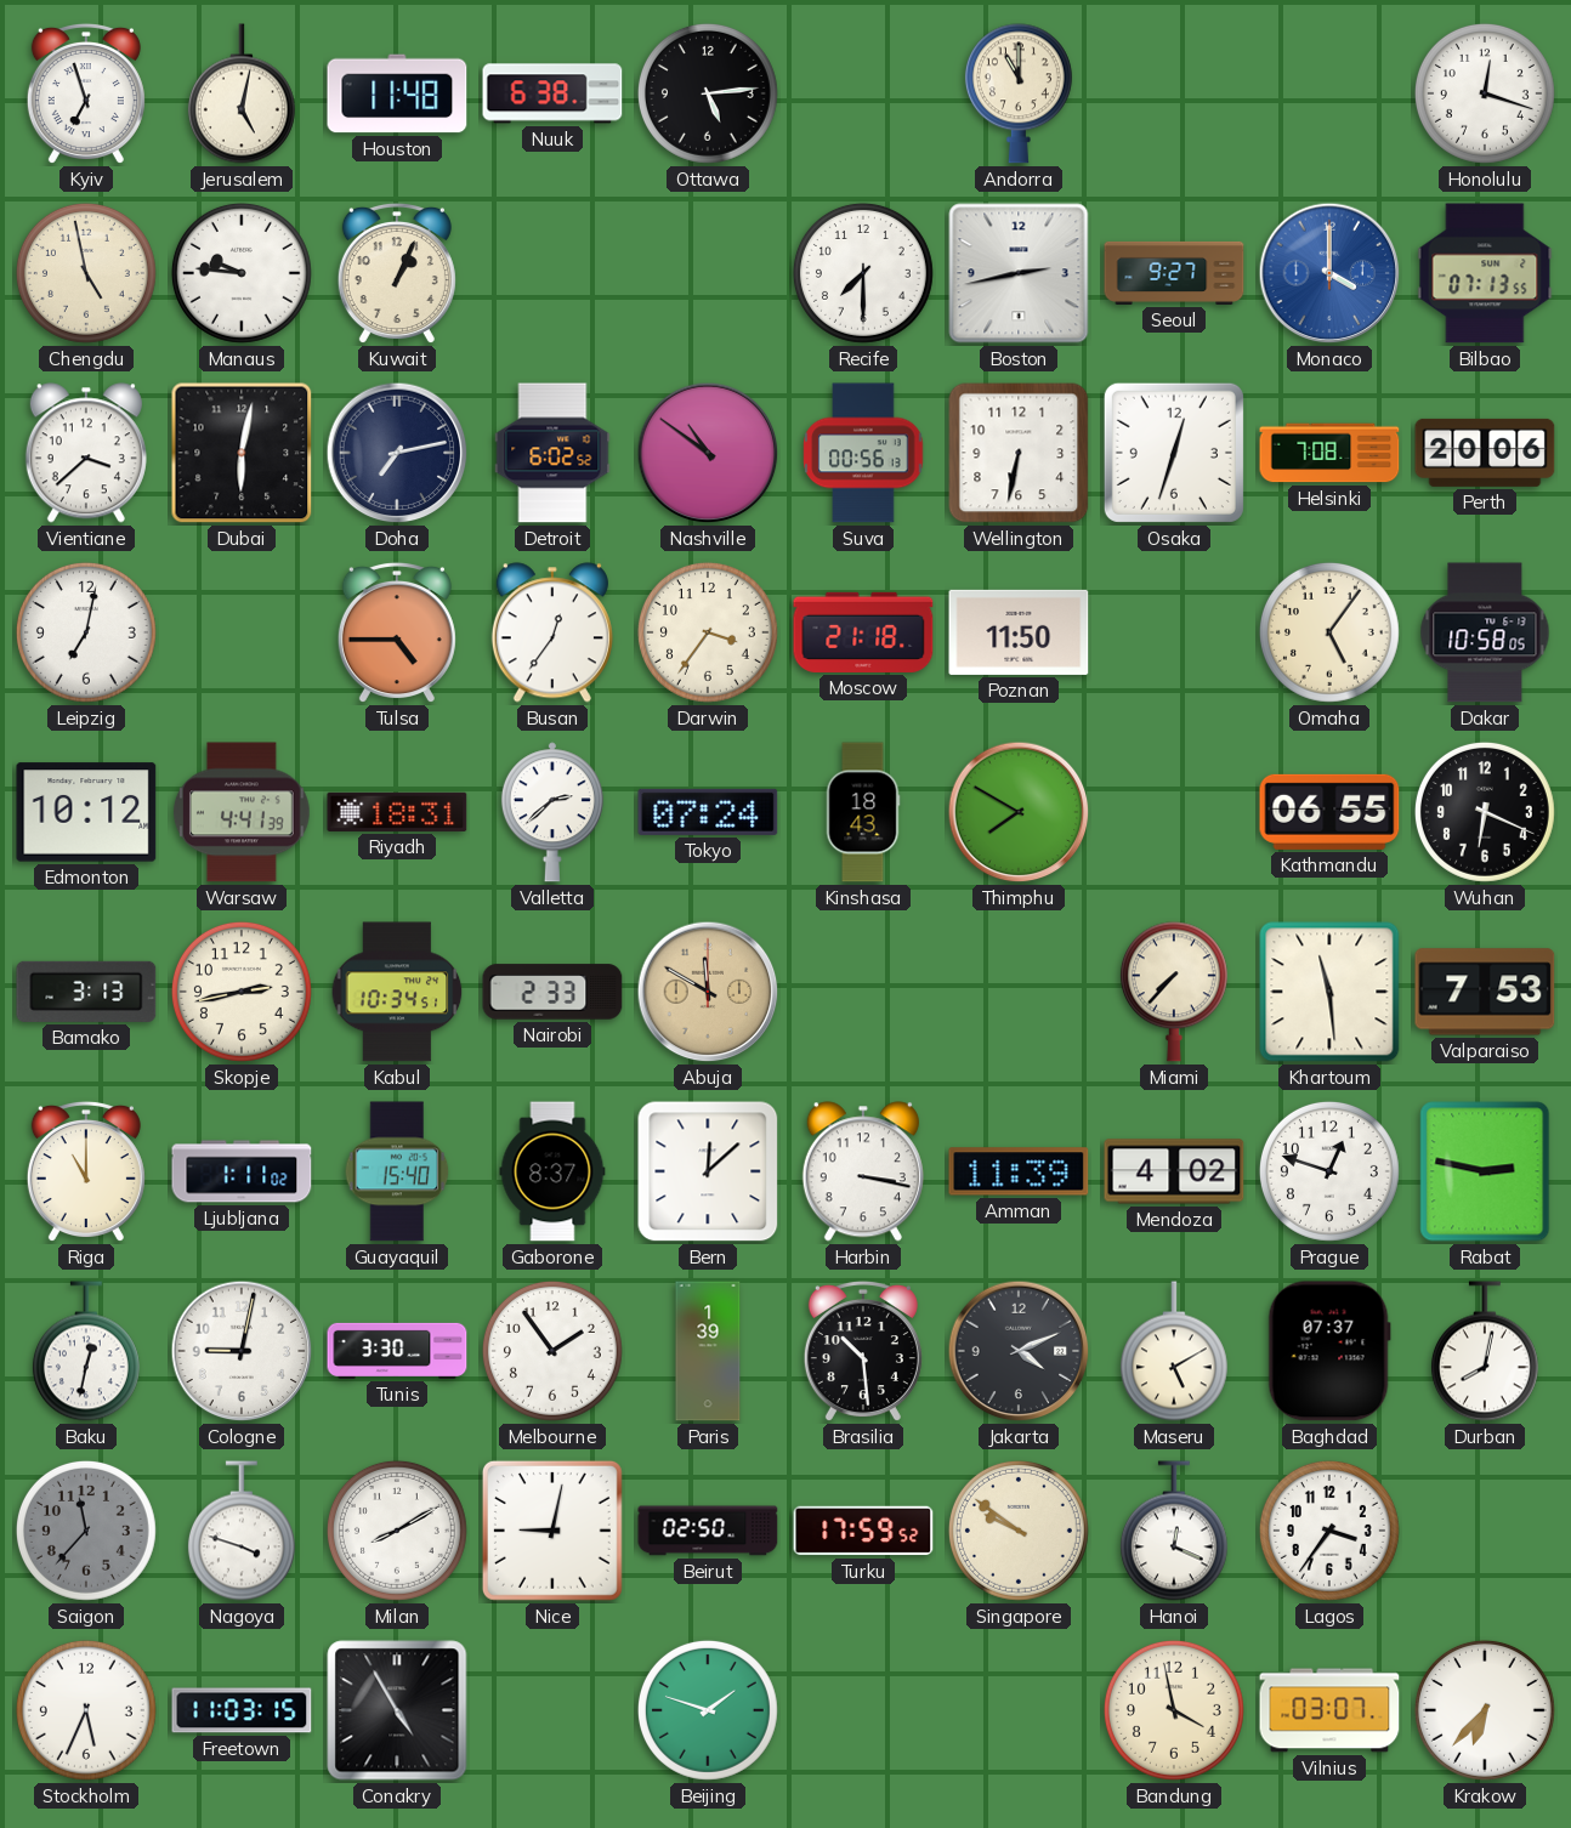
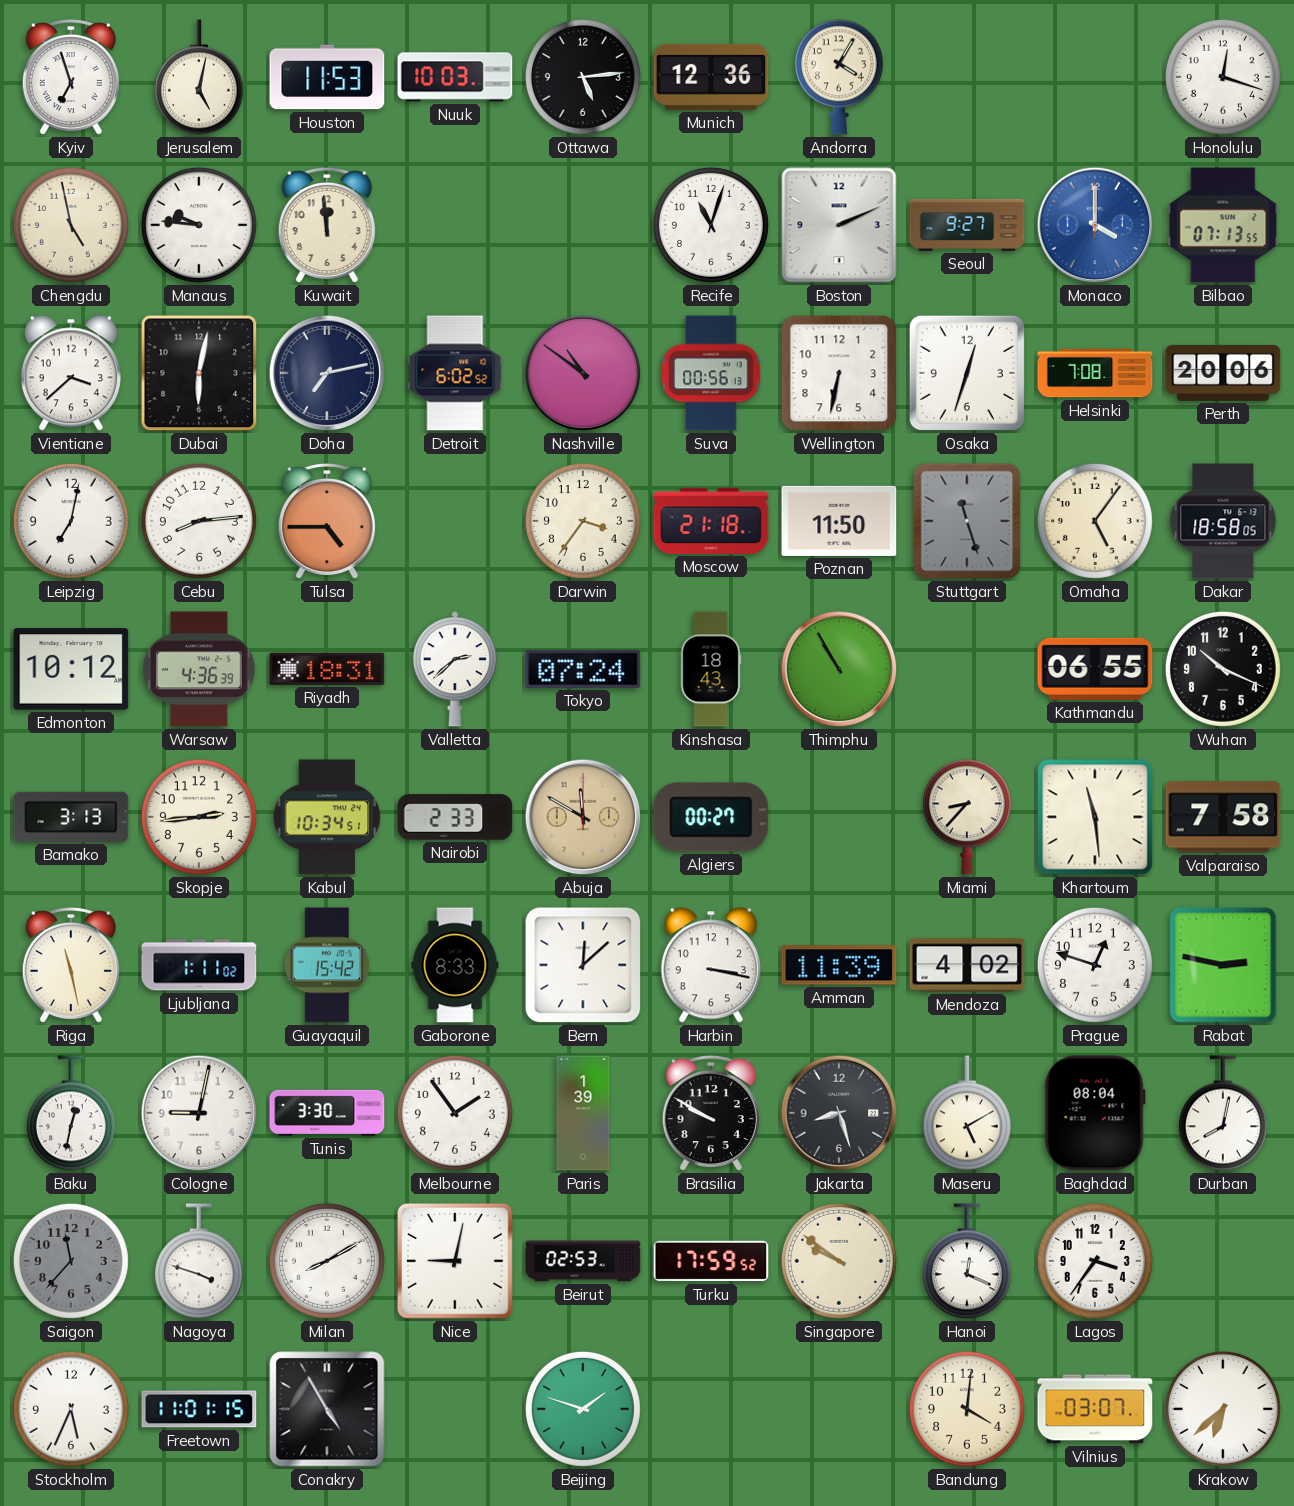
Houston: 11:48 -> 11:53
Nuuk: 6:38 -> 10:03
Munich: none -> 12:36
Andorra: 11:00 -> 4:05
Kuwait: 1:04 -> 11:59
Recife: 7:30 -> 11:03
Boston: 2:43 -> 2:11
Cebu: none -> 8:14
Busan: 12:36 -> none
Stuttgart: none -> 11:27
Dakar: 10:58 -> 18:58
Warsaw: 4:41 -> 4:36
Thimphu: 7:50 -> 10:55
Wuhan: 6:19 -> 10:19
Skopje: 2:43 -> 2:44
Algiers: none -> 00:27
Miami: 7:37 -> 8:37
Valparaiso: 7:53 -> 7:58
Riga: 11:00 -> 11:28
Guayaquil: 15:40 -> 15:42
Gaborone: 8:37 -> 8:33
Brasilia: 10:29 -> 9:50
Jakarta: 4:11 -> 8:27
Baghdad: 07:37 -> 08:04
Beirut: 02:50 -> 02:53
Freetown: 11:03 -> 11:01
Bandung: 3:58 -> 4:01
Krakow: 6:37 -> 6:38
